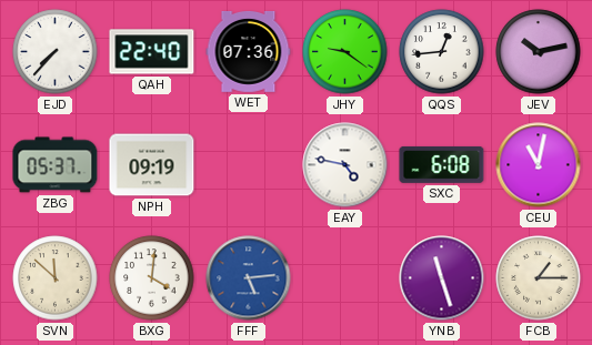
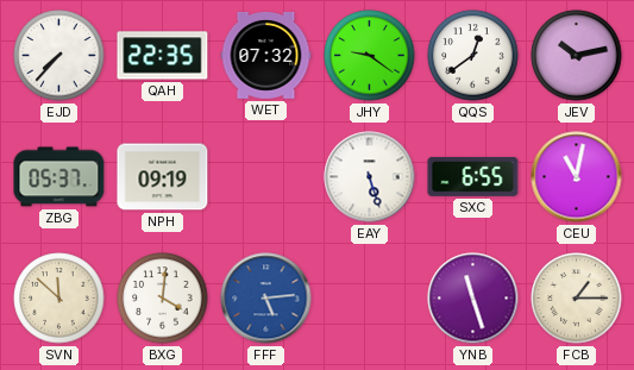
QAH: 22:40 -> 22:35
WET: 07:36 -> 07:32
QQS: 12:44 -> 12:39
EAY: 4:47 -> 5:27
SXC: 6:08 -> 6:55
